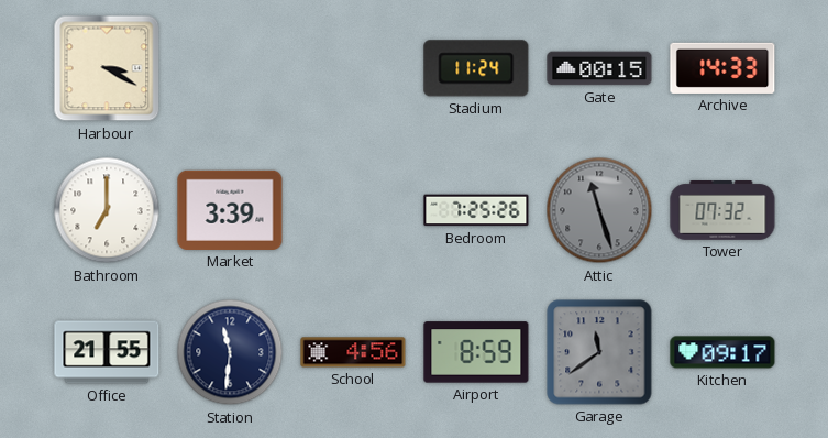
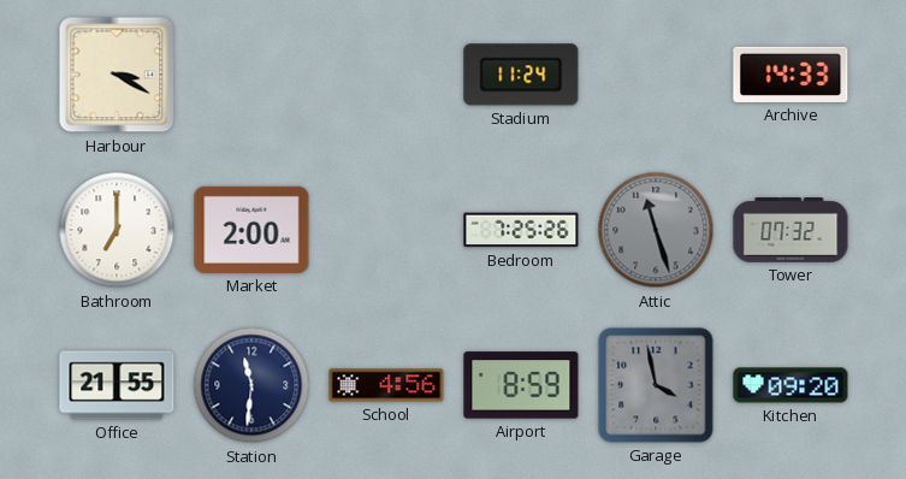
Gate: 00:15 -> none
Market: 3:39 -> 2:00
Garage: 11:39 -> 3:58
Kitchen: 09:17 -> 09:20
